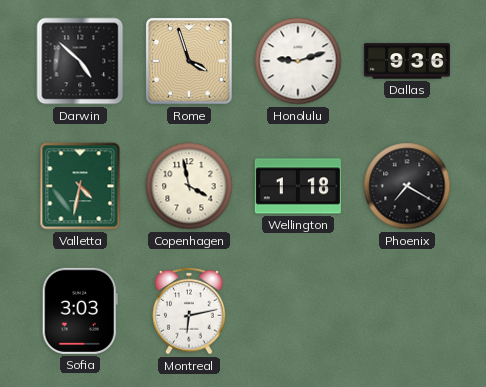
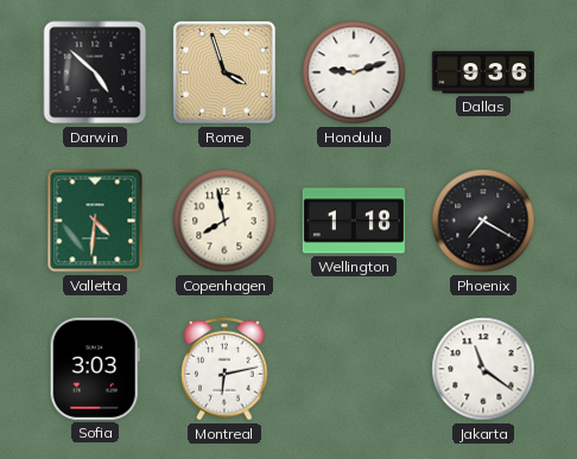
Valletta: 4:32 -> 4:31
Copenhagen: 3:58 -> 7:58
Jakarta: none -> 11:21
